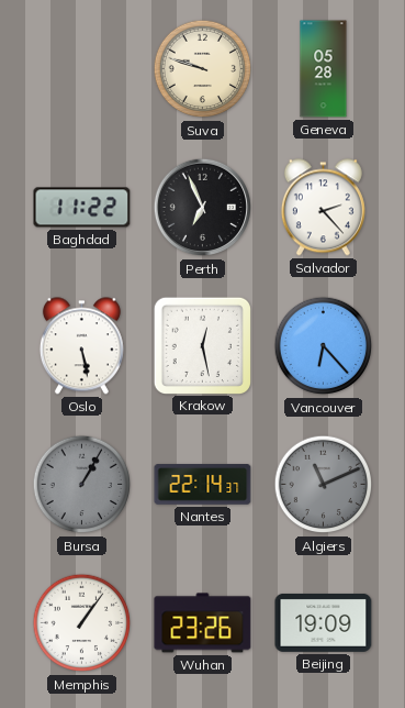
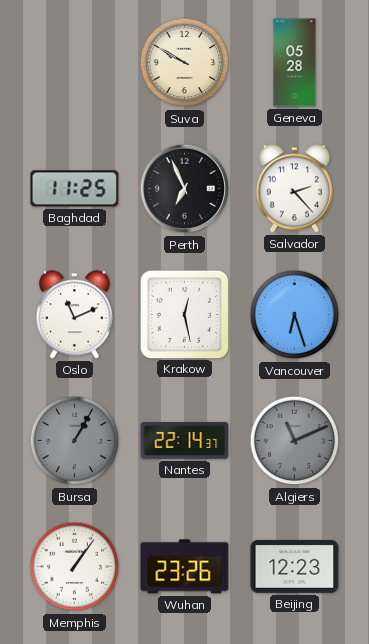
Suva: 9:48 -> 9:50
Baghdad: 11:22 -> 11:25
Oslo: 5:28 -> 11:11
Vancouver: 6:23 -> 6:27
Beijing: 19:09 -> 12:23
